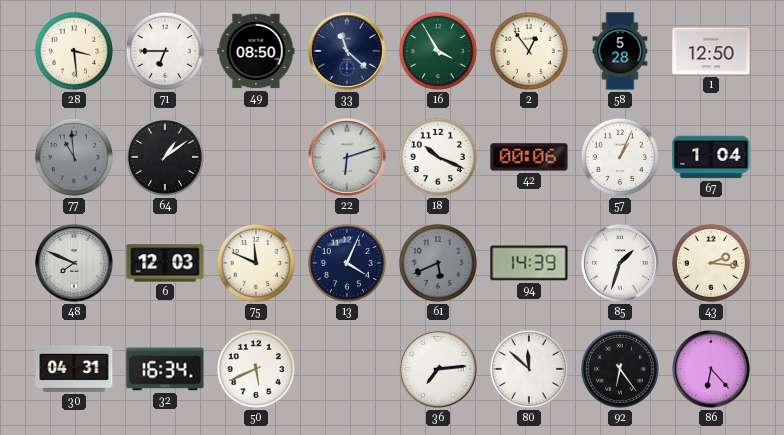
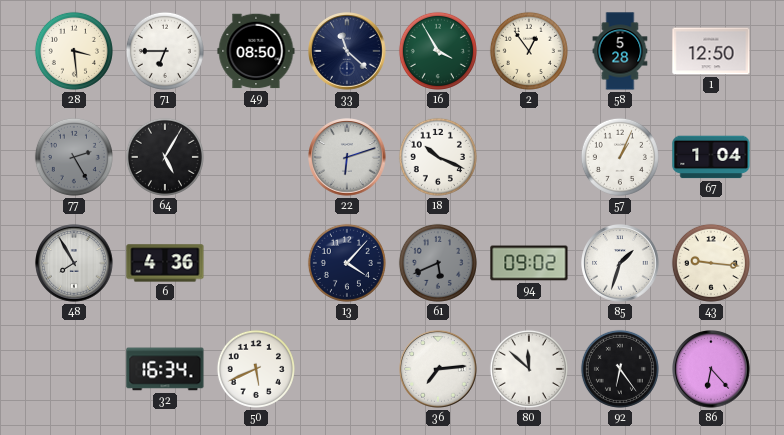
77: 10:59 -> 2:25
64: 1:09 -> 5:05
42: 00:06 -> none
48: 7:49 -> 7:55
6: 12:03 -> 4:36
75: 11:49 -> none
13: 4:04 -> 4:07
94: 14:39 -> 09:02
43: 2:16 -> 9:16
30: 04:31 -> none
